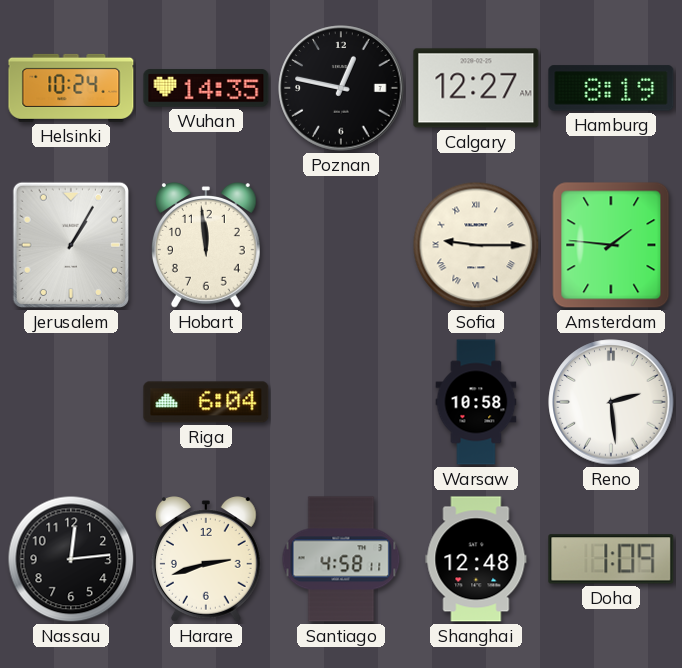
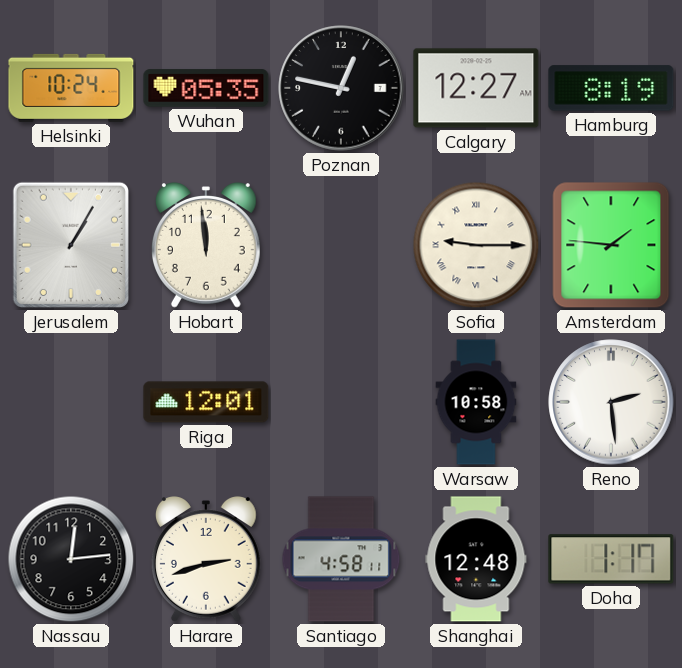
Wuhan: 14:35 -> 05:35
Riga: 6:04 -> 12:01
Doha: 1:09 -> 1:17
